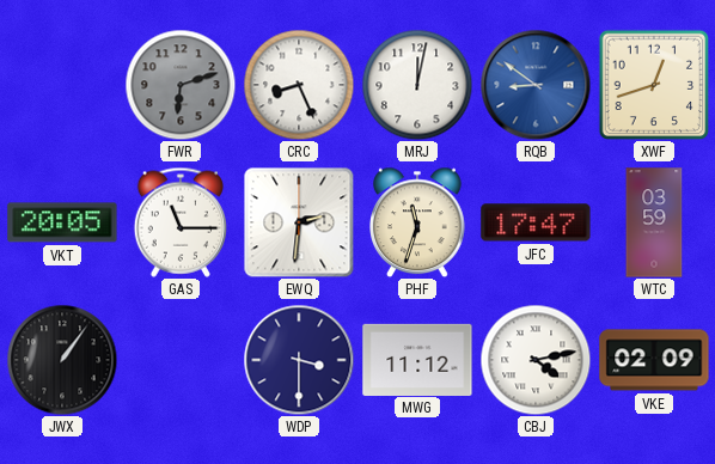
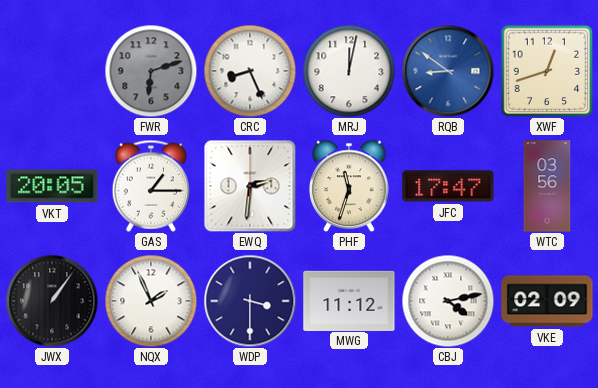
GAS: 11:15 -> 1:15
WTC: 03:59 -> 03:56
NQX: none -> 1:56
